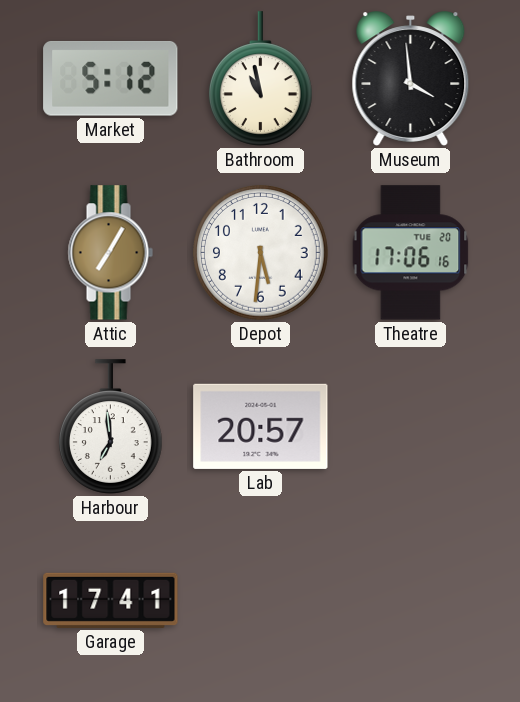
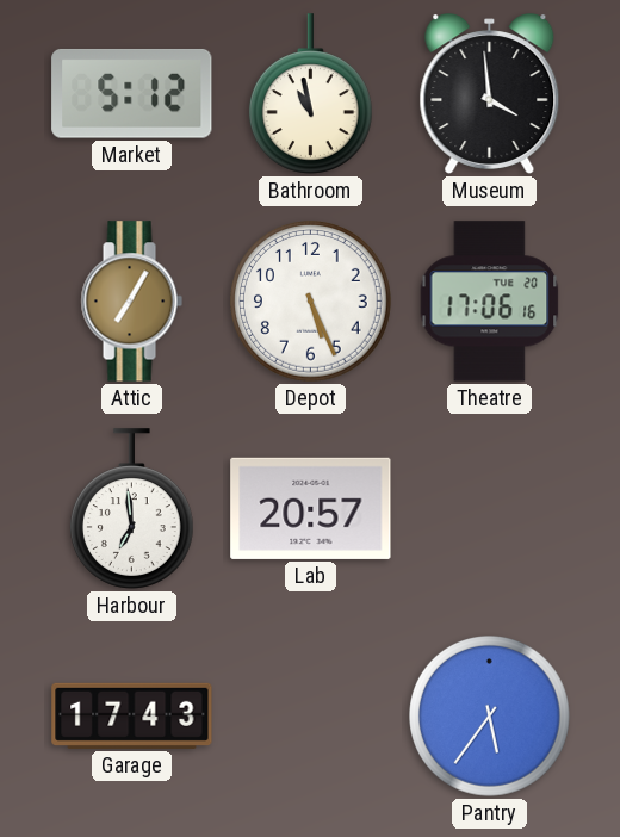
Depot: 5:31 -> 5:26
Garage: 17:41 -> 17:43
Pantry: none -> 5:36
